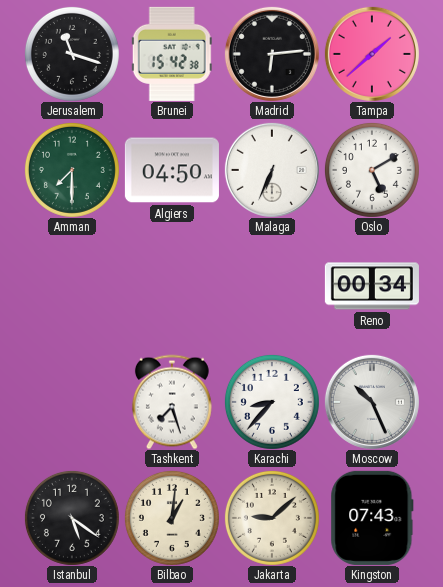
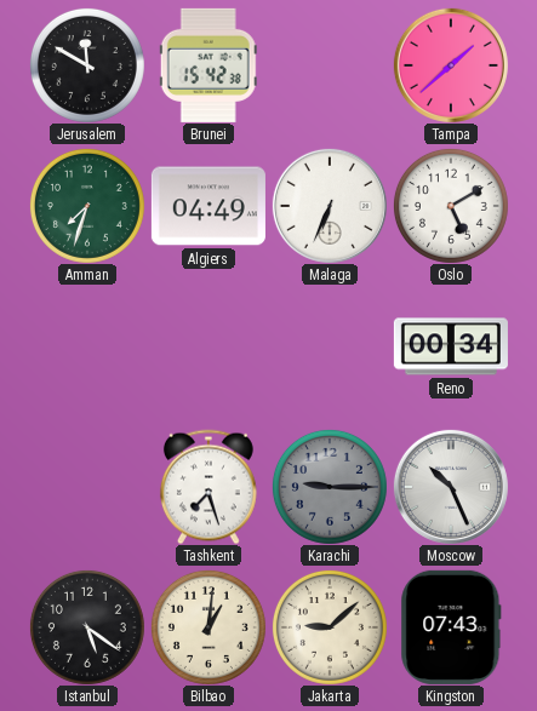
Jerusalem: 11:18 -> 11:50
Madrid: 6:14 -> none
Amman: 7:30 -> 7:33
Algiers: 04:50 -> 04:49
Karachi: 8:37 -> 9:15
Karachi dial: white -> grey
